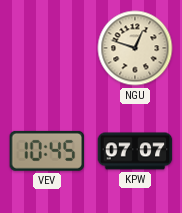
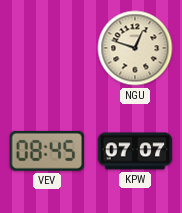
VEV: 10:45 -> 08:45
